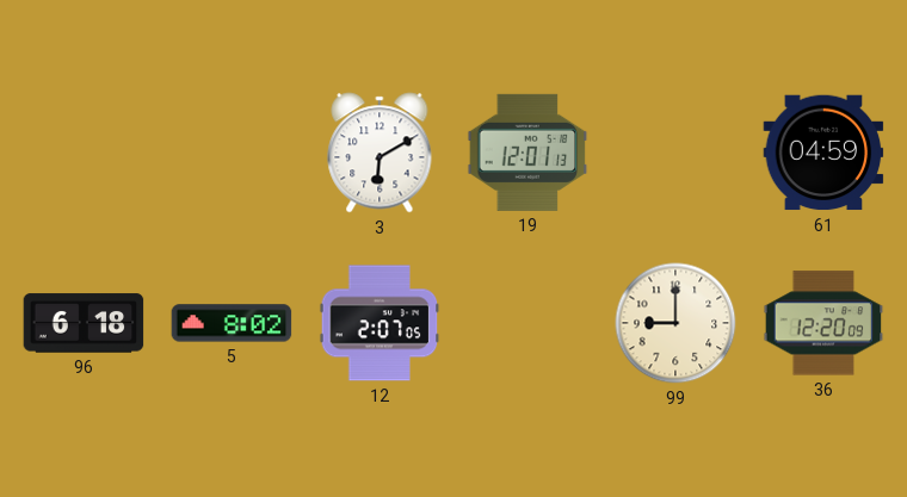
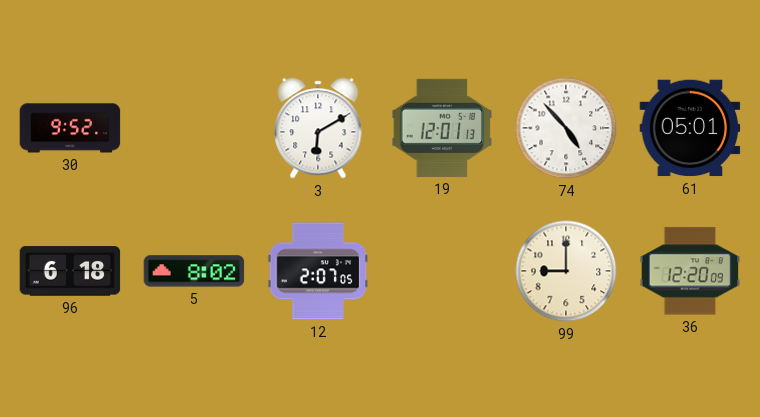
30: none -> 9:52
74: none -> 4:53
61: 04:59 -> 05:01
